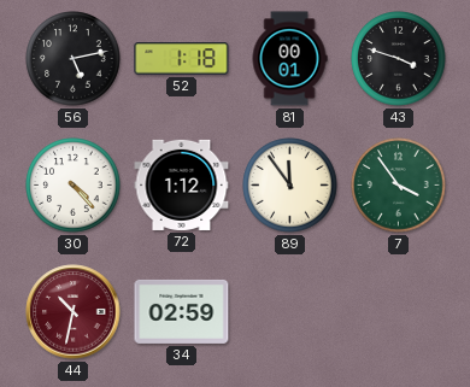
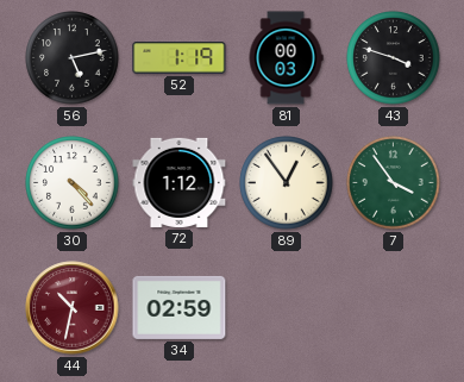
52: 1:18 -> 1:19
81: 00:01 -> 00:03
89: 11:54 -> 12:54
